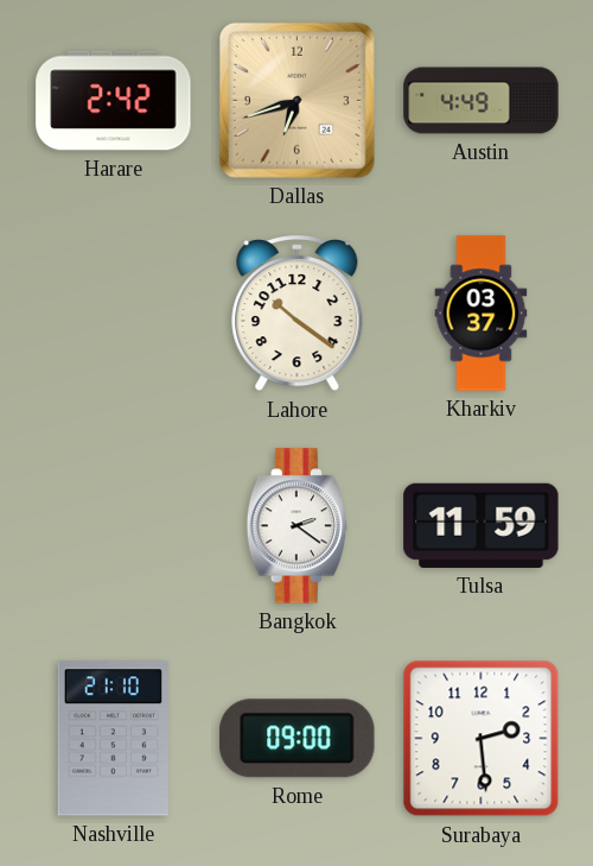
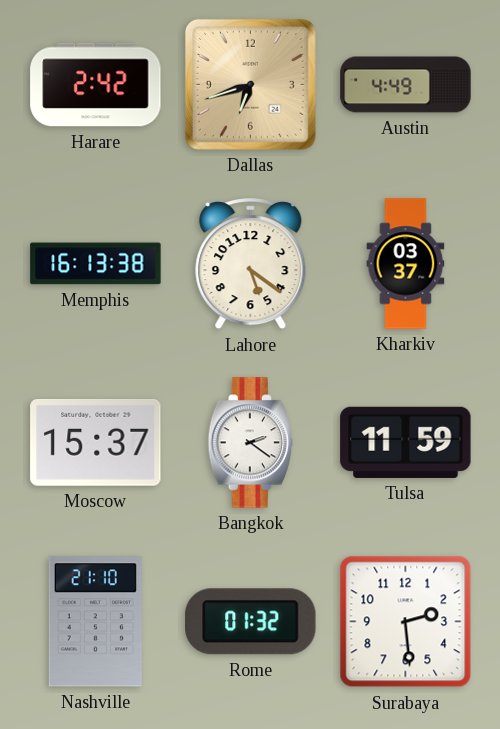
Memphis: none -> 16:13
Lahore: 10:21 -> 5:21
Moscow: none -> 15:37
Rome: 09:00 -> 01:32
